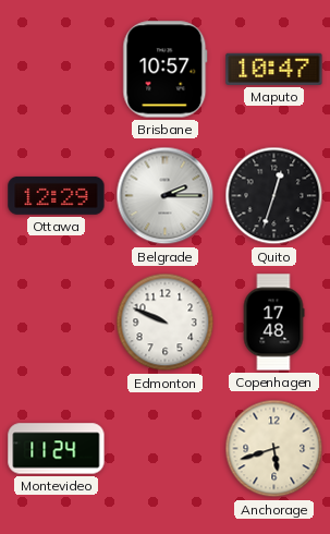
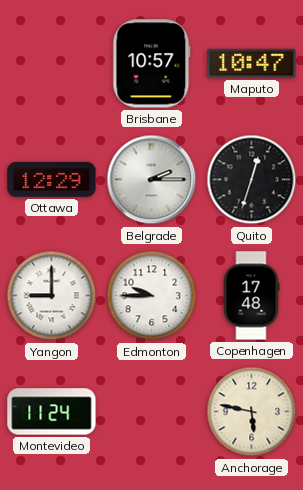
Yangon: none -> 9:00
Edmonton: 9:49 -> 9:45
Anchorage: 5:42 -> 5:47
